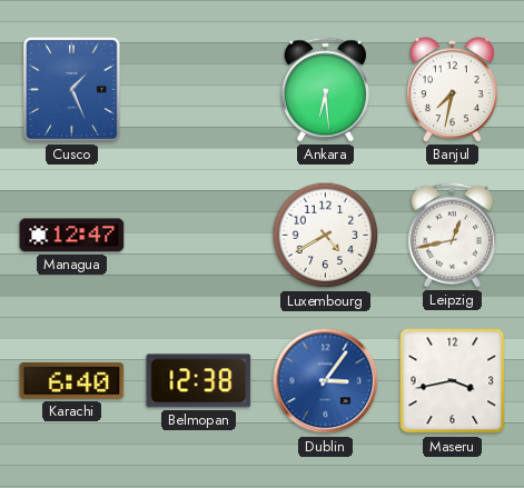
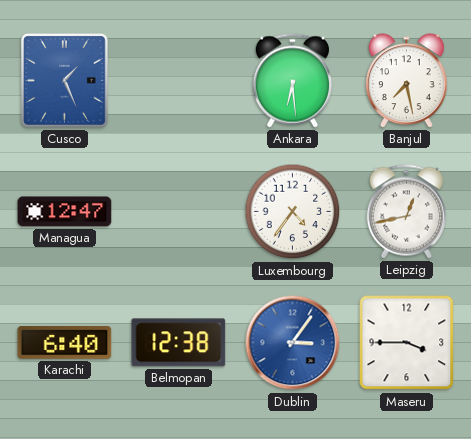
Banjul: 7:32 -> 7:28
Luxembourg: 4:40 -> 4:36
Maseru: 3:43 -> 3:45
